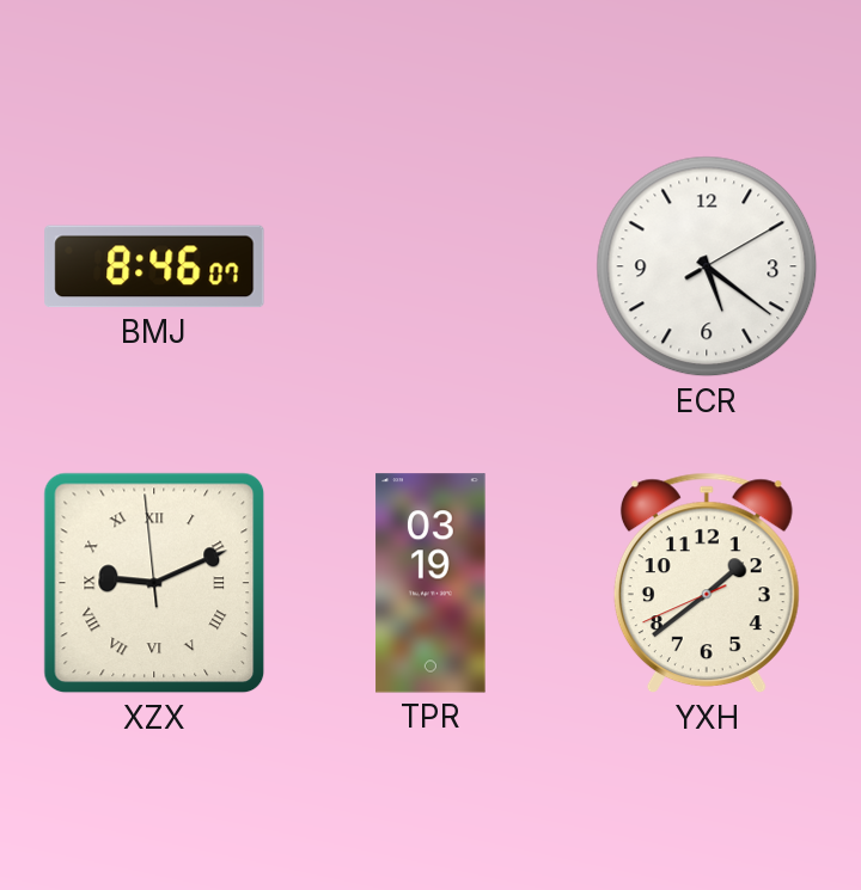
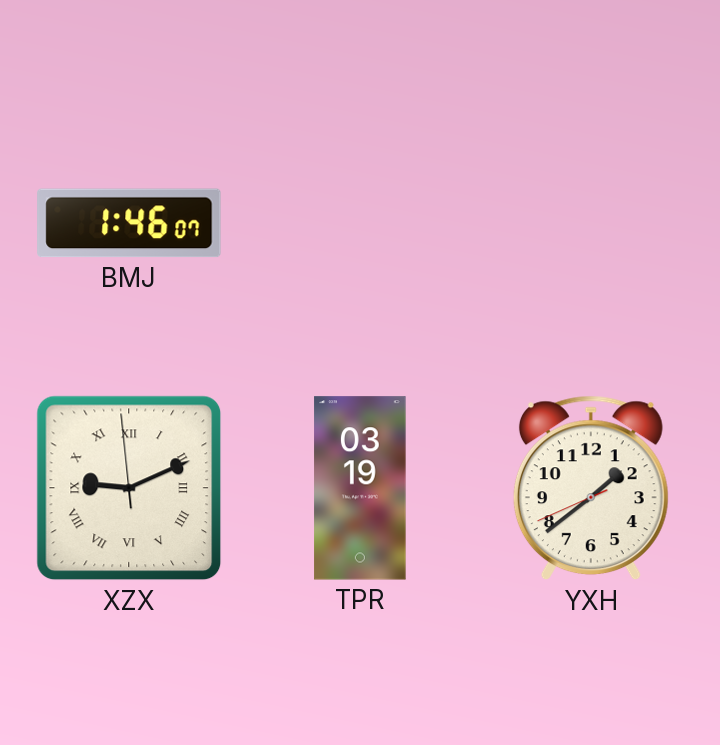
BMJ: 8:46 -> 1:46
ECR: 5:21 -> none
